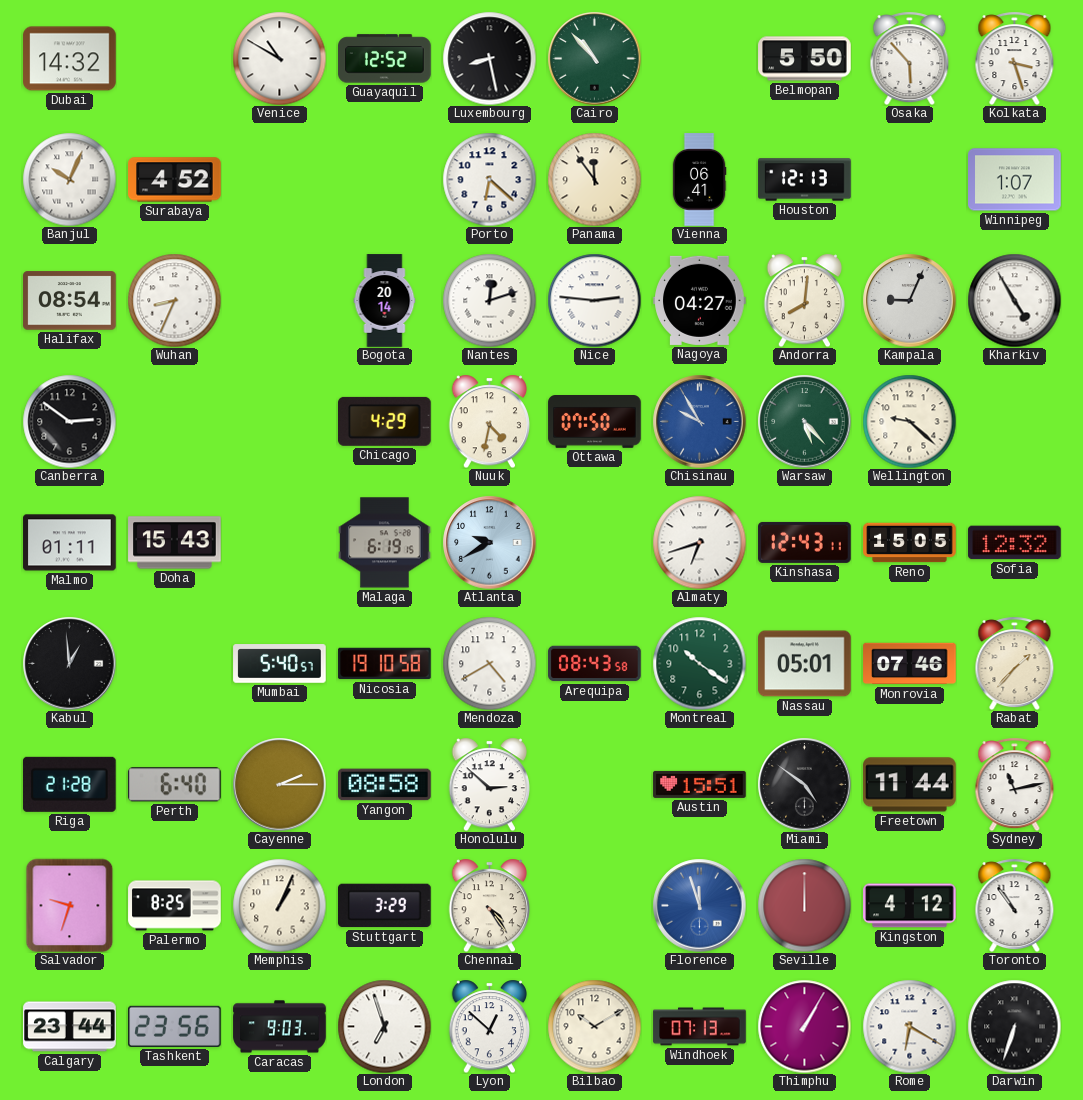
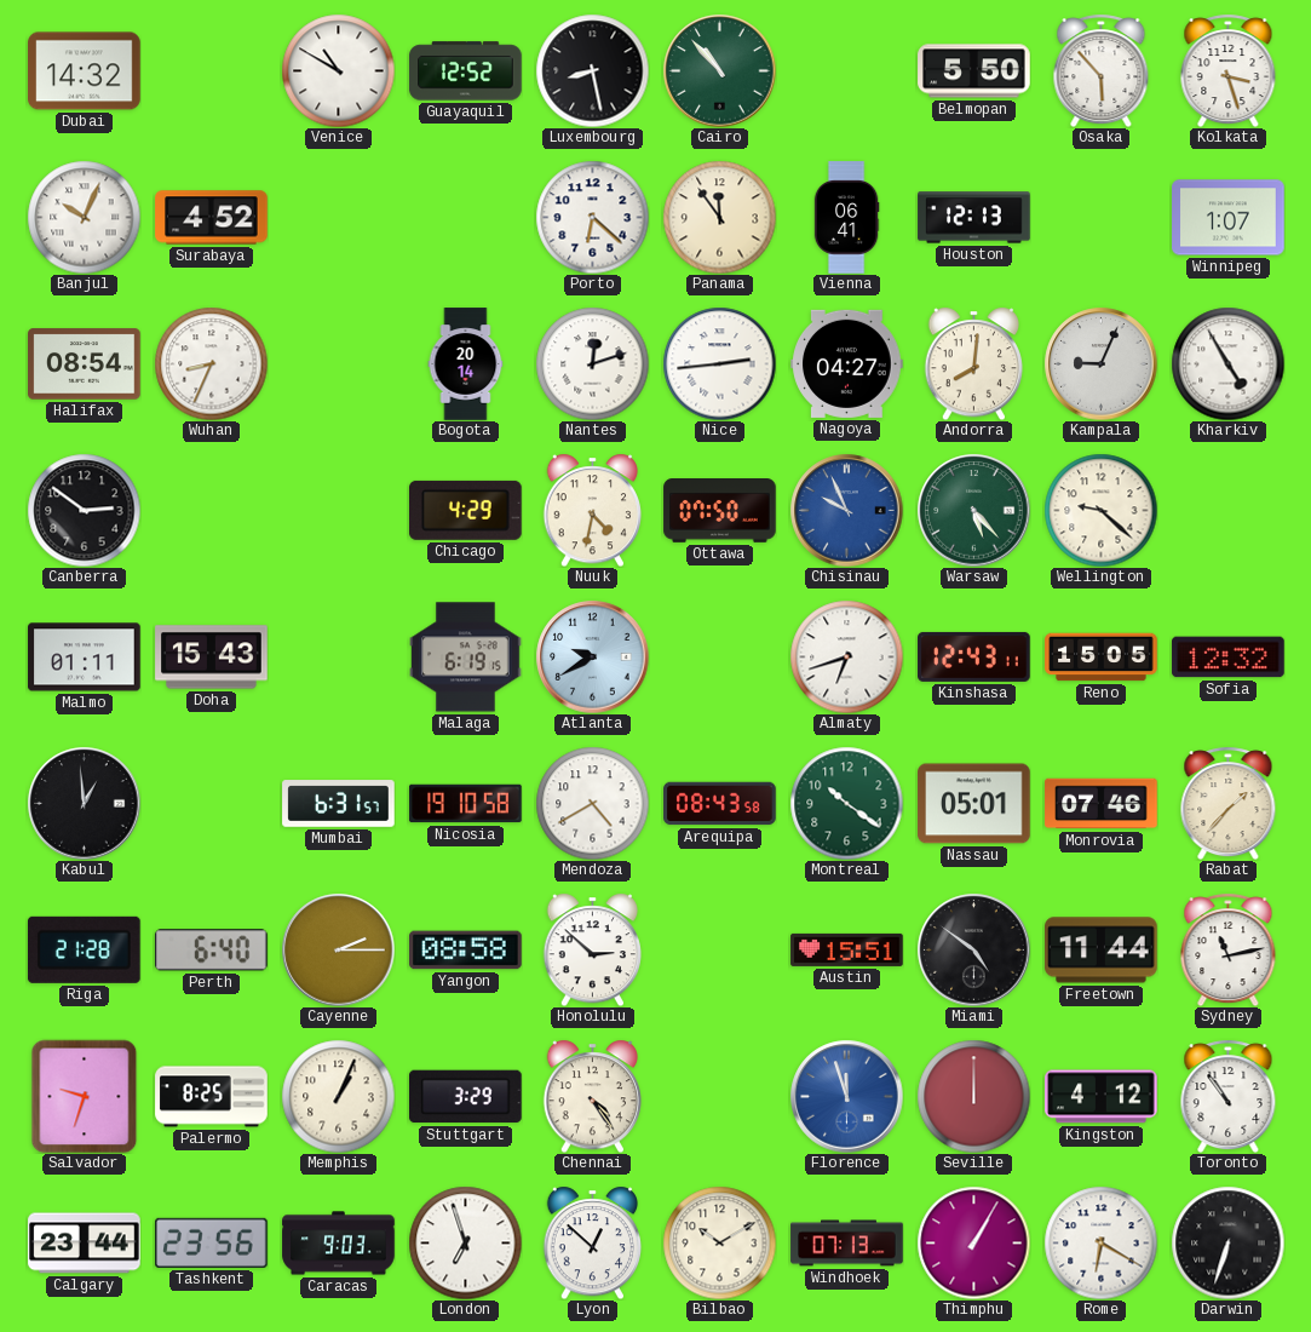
Nice: 2:46 -> 2:44
Chisinau: 9:55 -> 9:56
Mumbai: 5:40 -> 6:31
